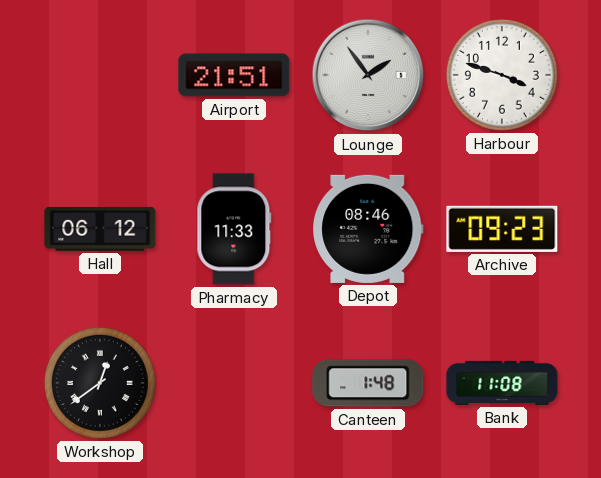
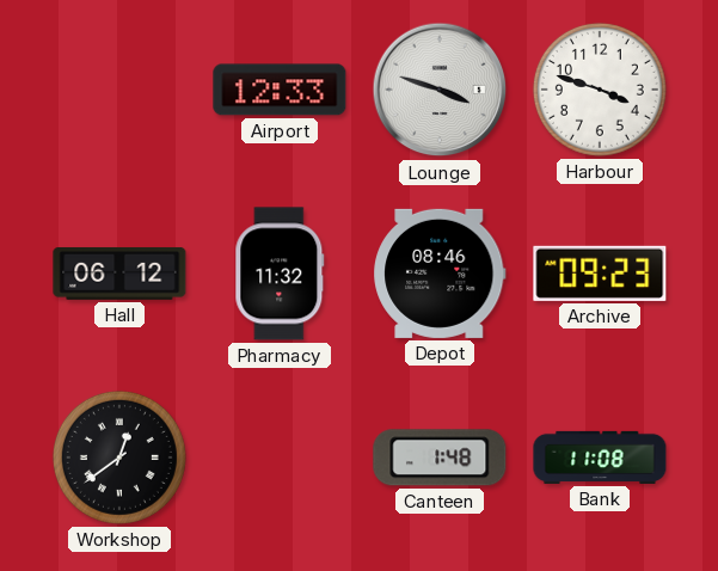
Airport: 21:51 -> 12:33
Lounge: 1:54 -> 3:48
Pharmacy: 11:33 -> 11:32
